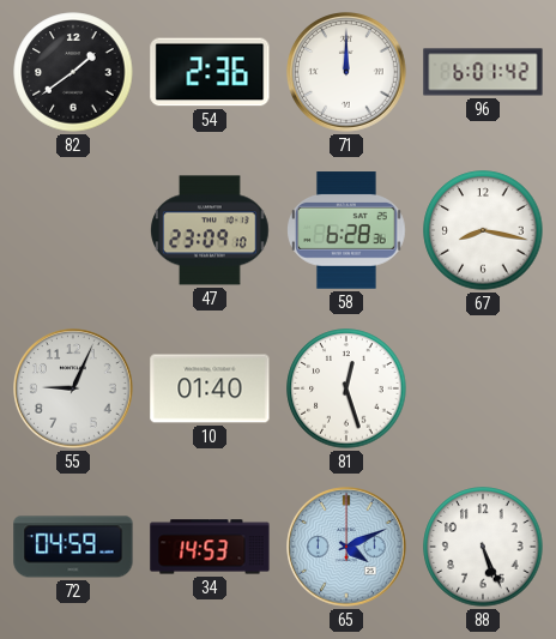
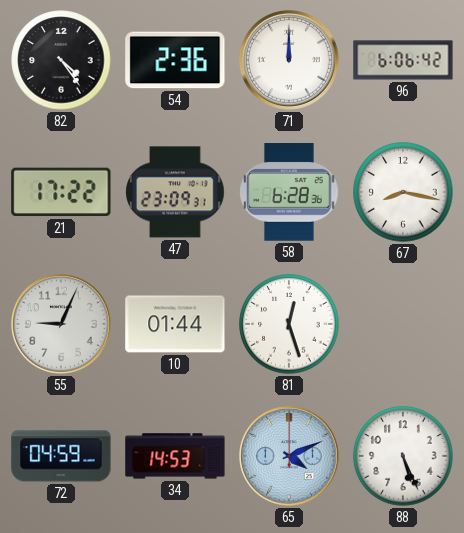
82: 1:39 -> 4:24
96: 6:01 -> 6:06
21: none -> 17:22
47: 23:09:10 -> 23:09:31
10: 01:40 -> 01:44
